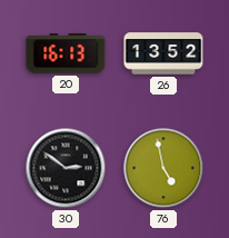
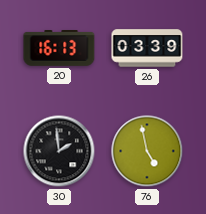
26: 13:52 -> 03:39
30: 2:51 -> 1:59
